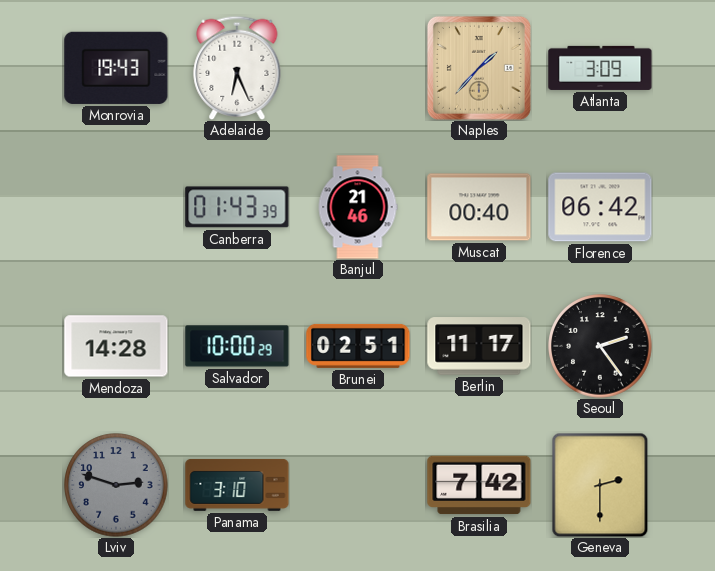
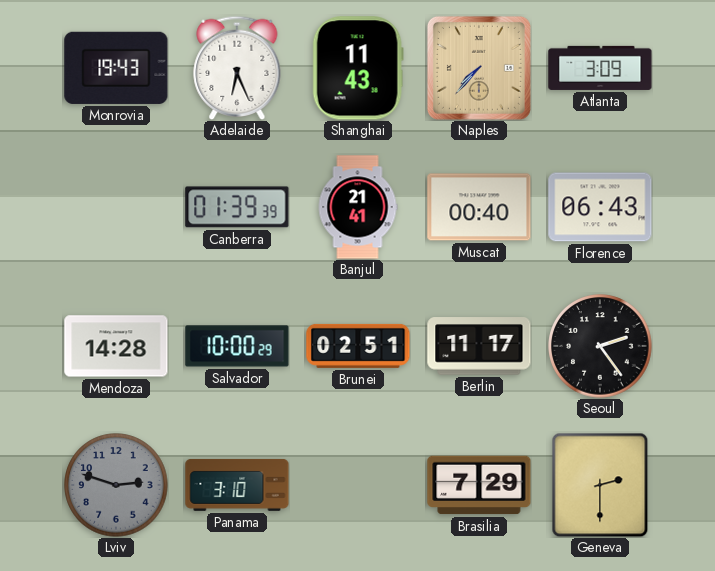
Shanghai: none -> 11:43
Naples: 1:37 -> 7:37
Canberra: 01:43 -> 01:39
Banjul: 21:46 -> 21:41
Florence: 06:42 -> 06:43
Brasilia: 7:42 -> 7:29
